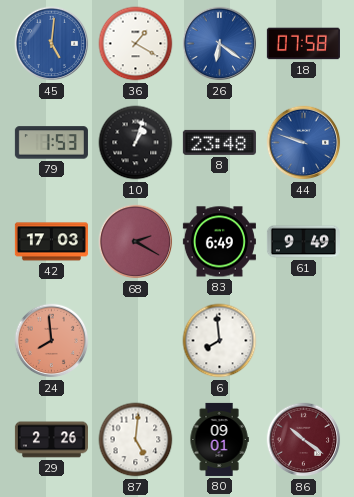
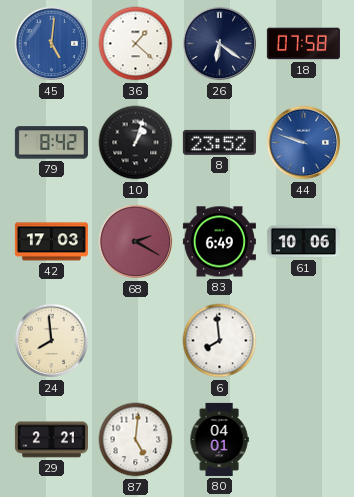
36: 1:20 -> 1:22
26 dial: blue -> navy
79: 1:53 -> 8:42
8: 23:48 -> 23:52
61: 9:49 -> 10:06
24 dial: salmon -> cream
29: 2:26 -> 2:21
80: 09:01 -> 04:01
86: 10:21 -> none
